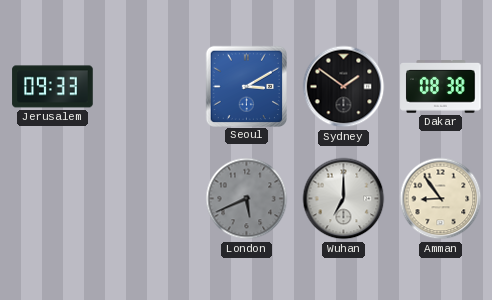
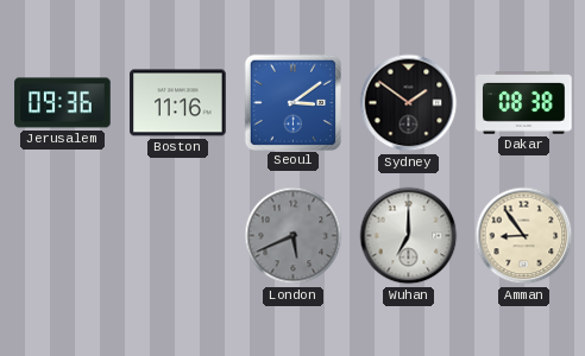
Jerusalem: 09:33 -> 09:36
Boston: none -> 11:16
Seoul: 3:10 -> 3:09
